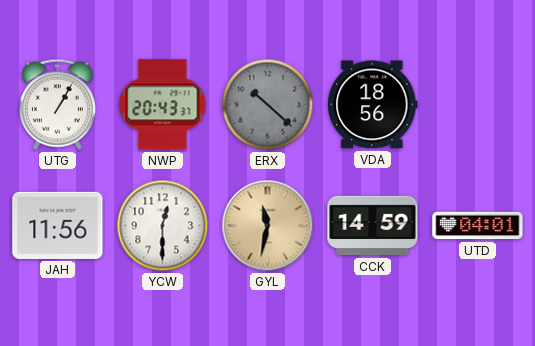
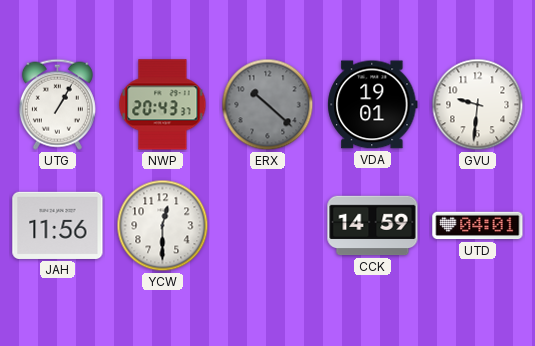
VDA: 18:56 -> 19:01
GVU: none -> 9:31
GYL: 11:32 -> none
